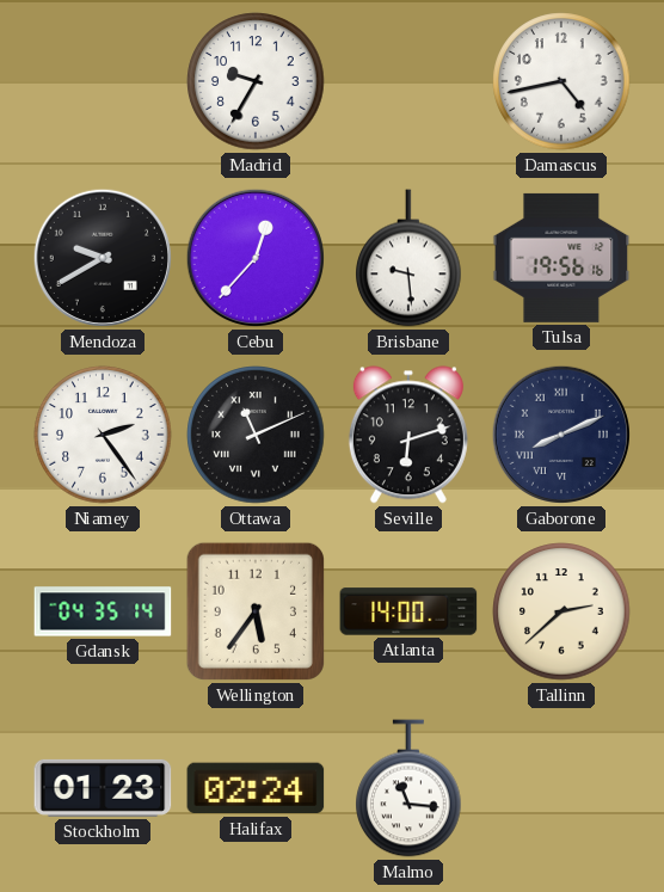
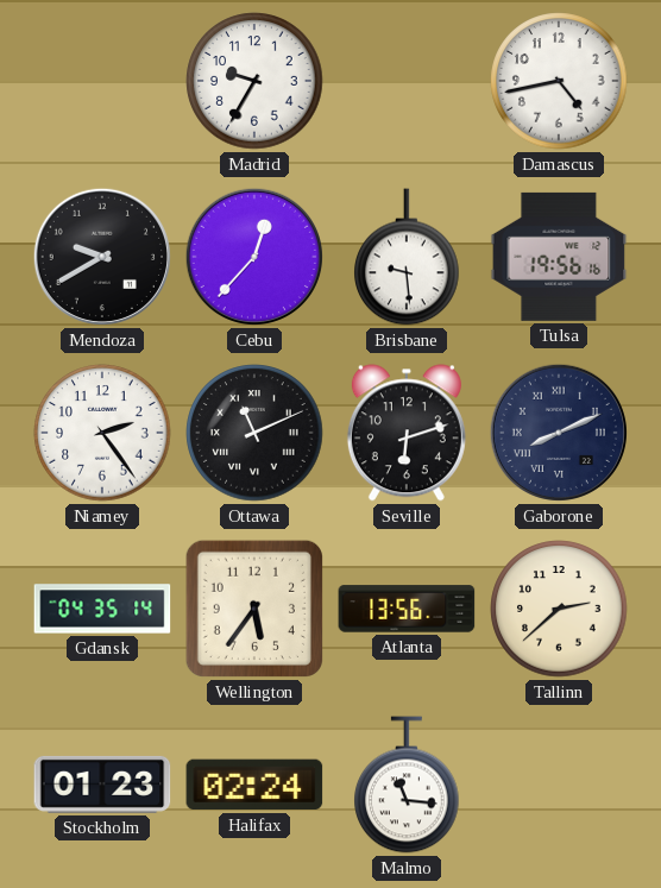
Atlanta: 14:00 -> 13:56
